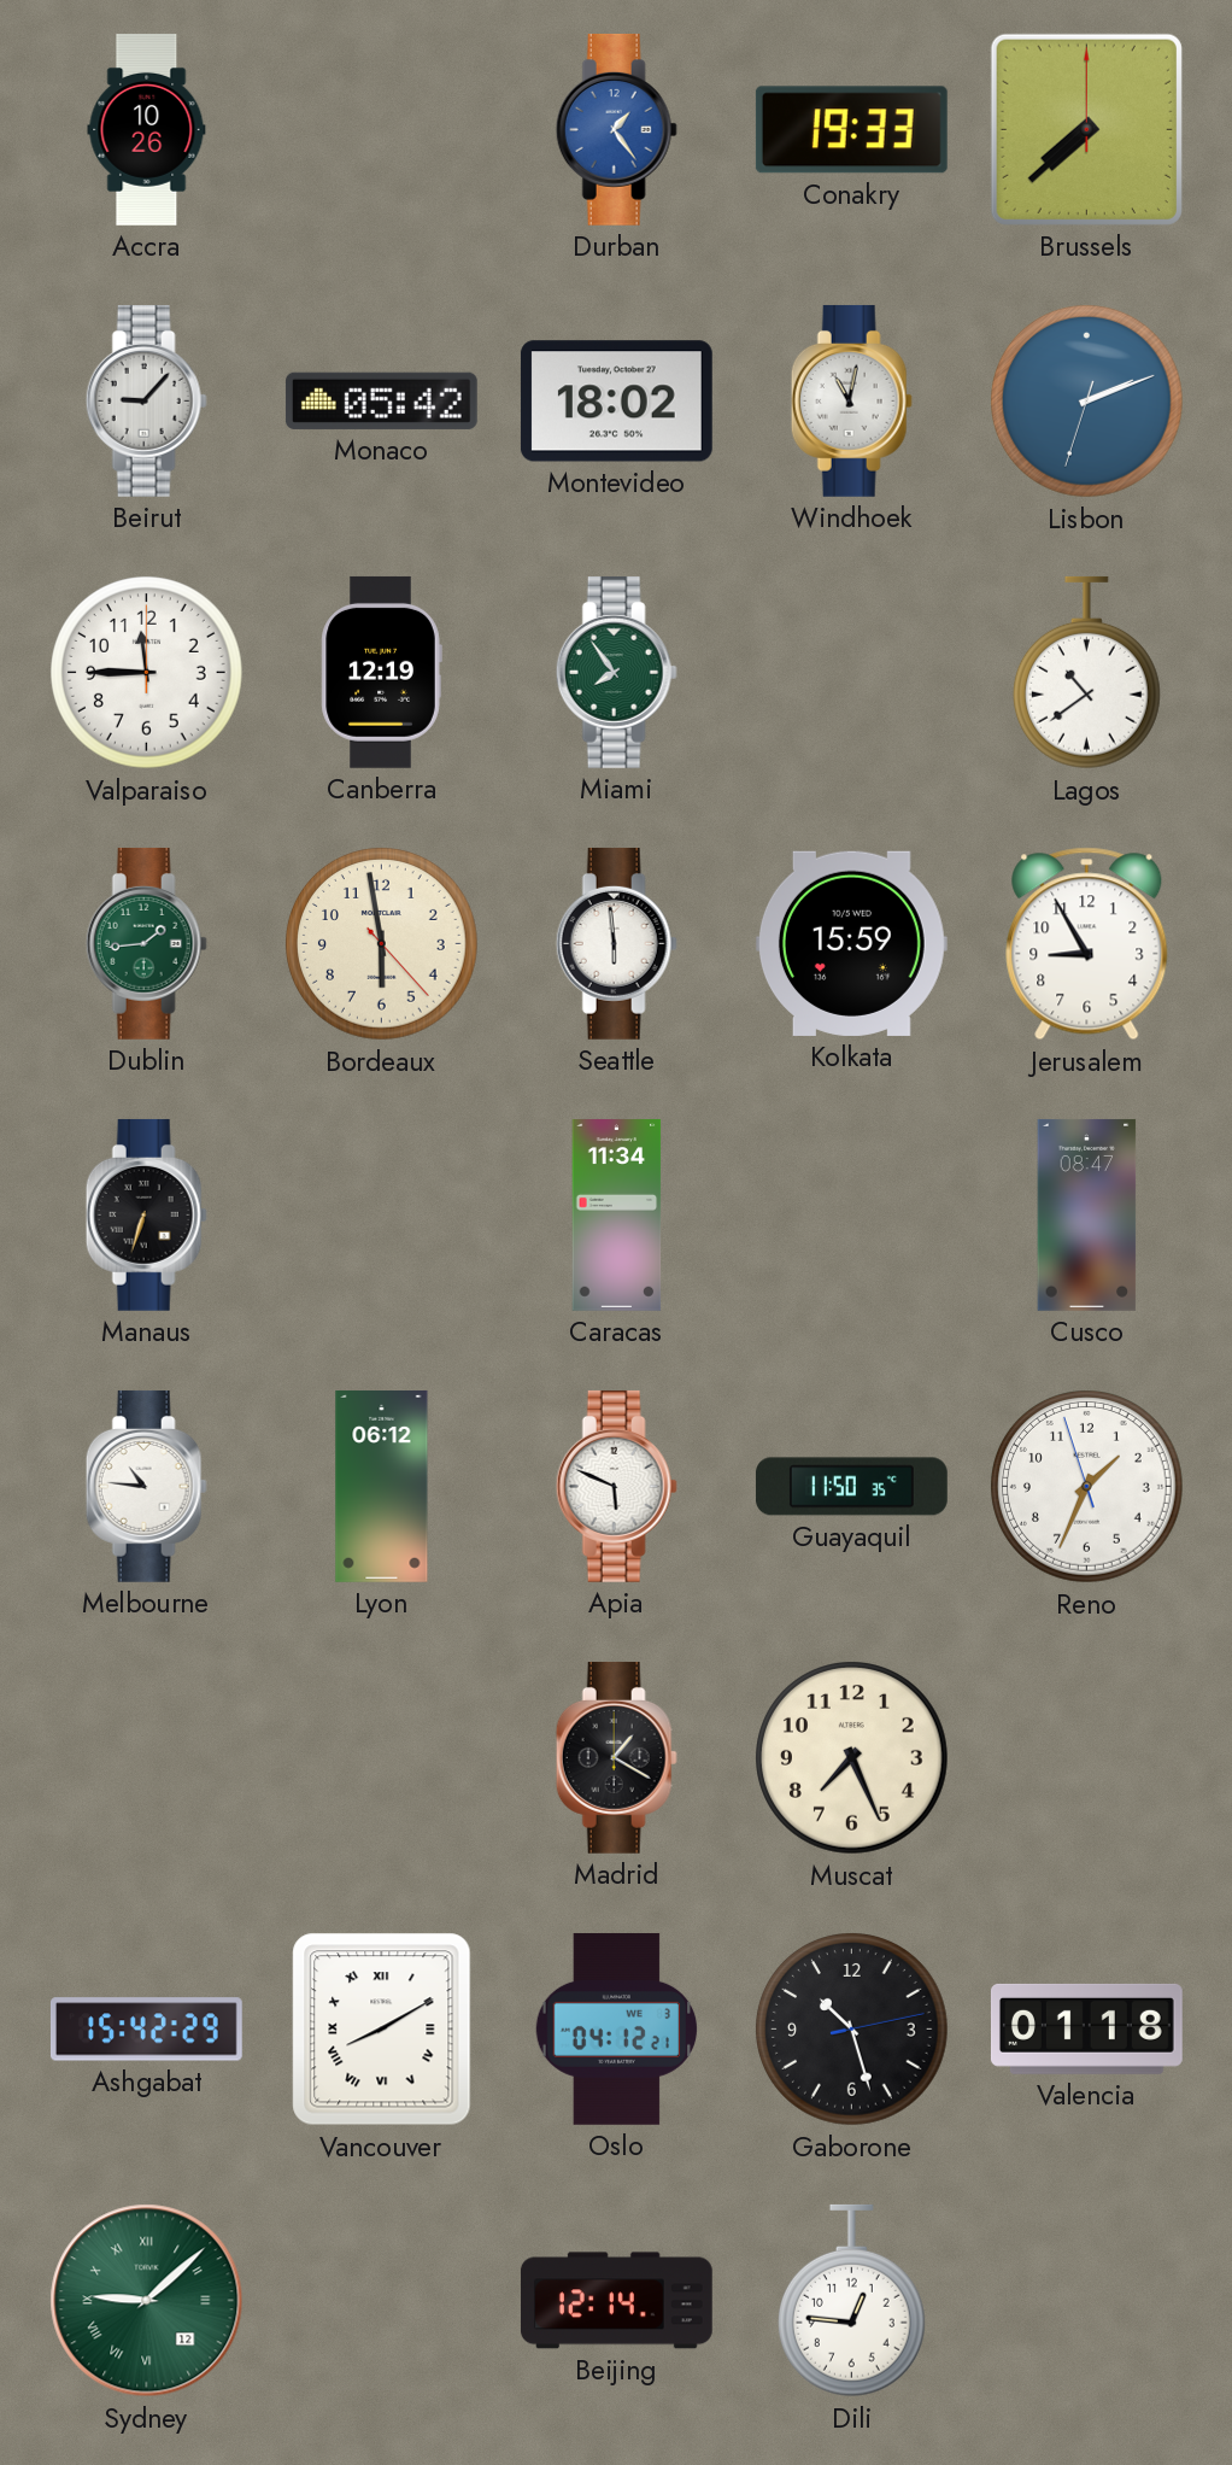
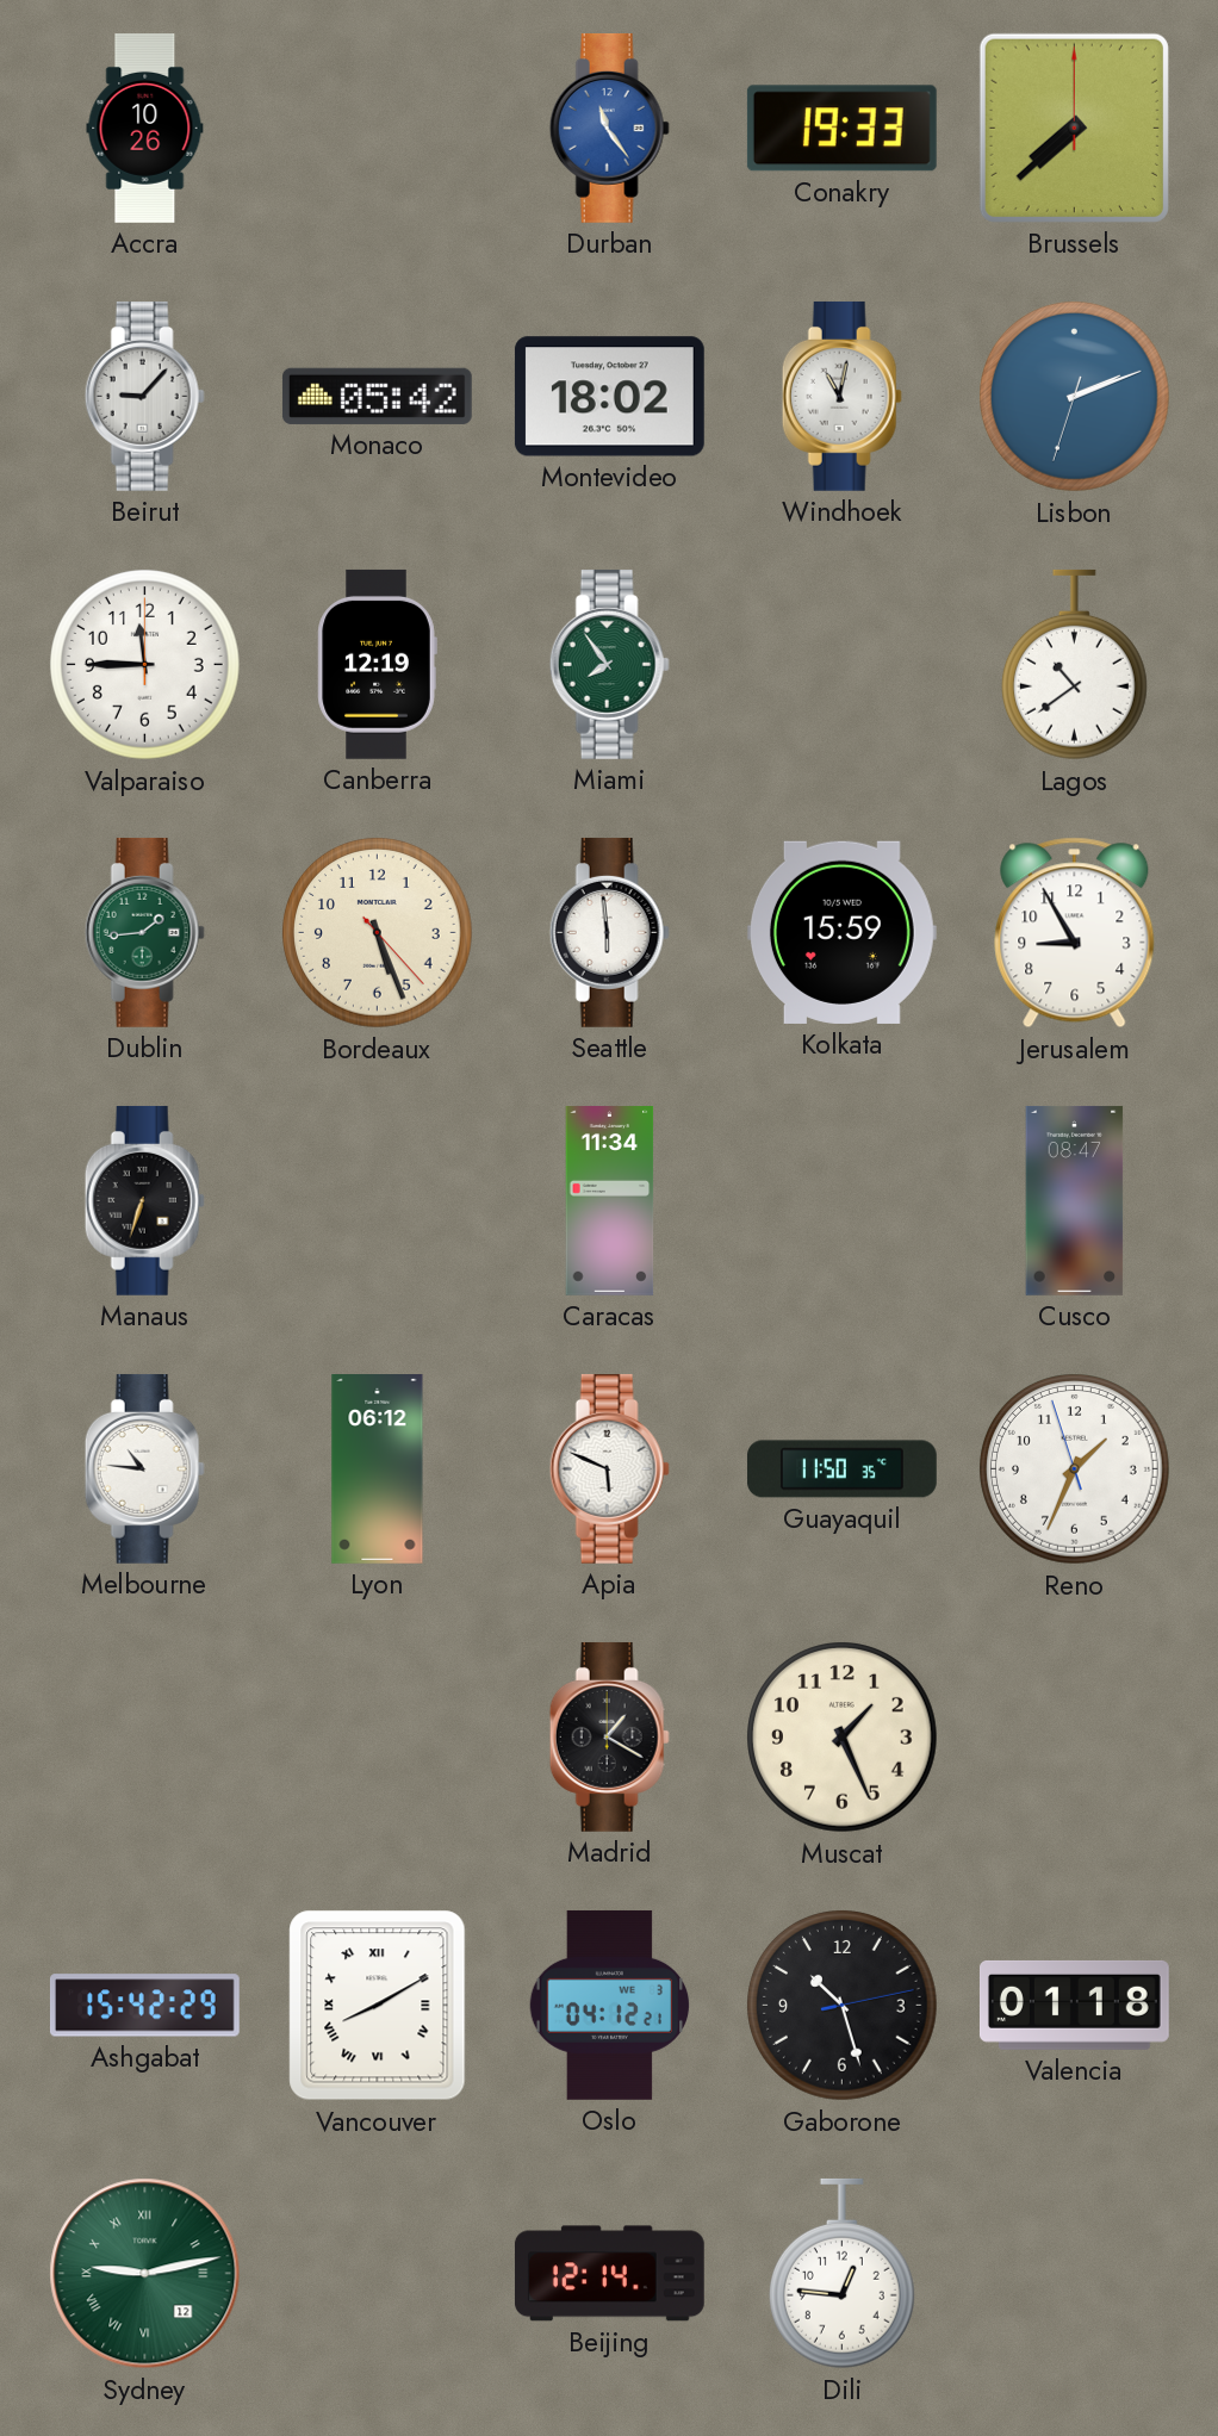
Durban: 1:24 -> 11:24
Bordeaux: 5:58 -> 5:26
Muscat: 7:26 -> 1:26
Sydney: 9:08 -> 9:13
